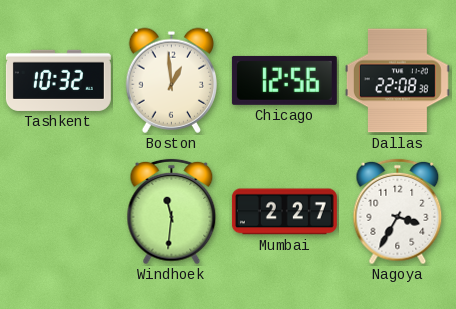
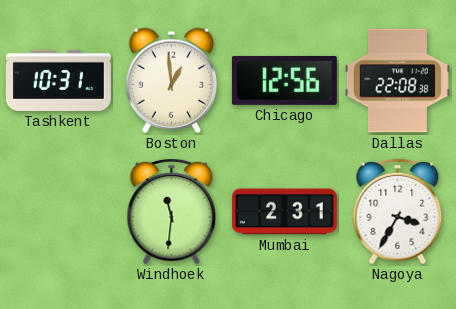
Tashkent: 10:32 -> 10:31
Mumbai: 2:27 -> 2:31
